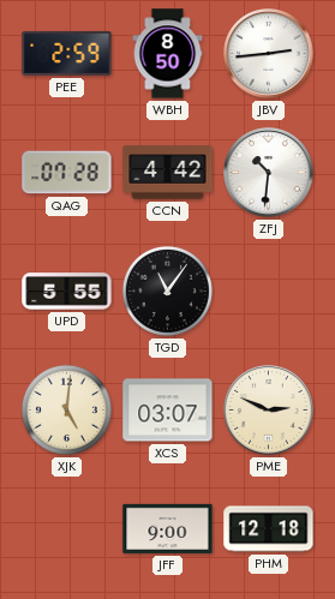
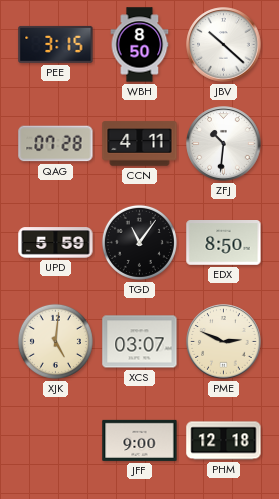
PEE: 2:59 -> 3:15
JBV: 2:44 -> 10:22
CCN: 4:42 -> 4:11
UPD: 5:55 -> 5:59
EDX: none -> 8:50
